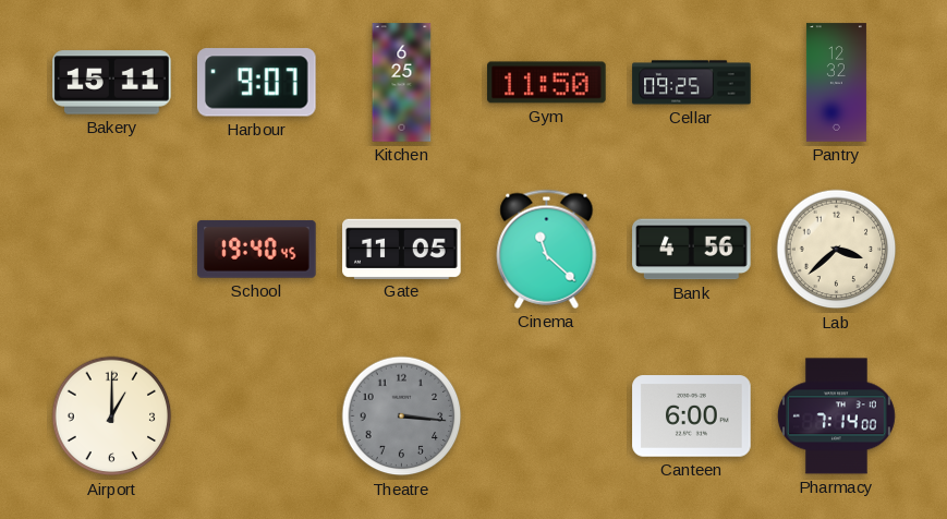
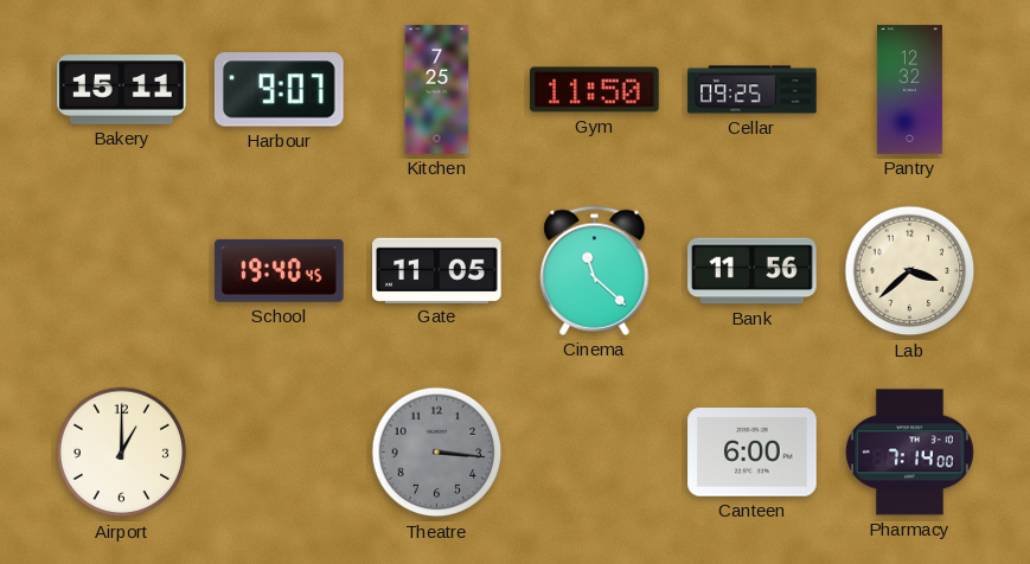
Kitchen: 6:25 -> 7:25
Bank: 4:56 -> 11:56
